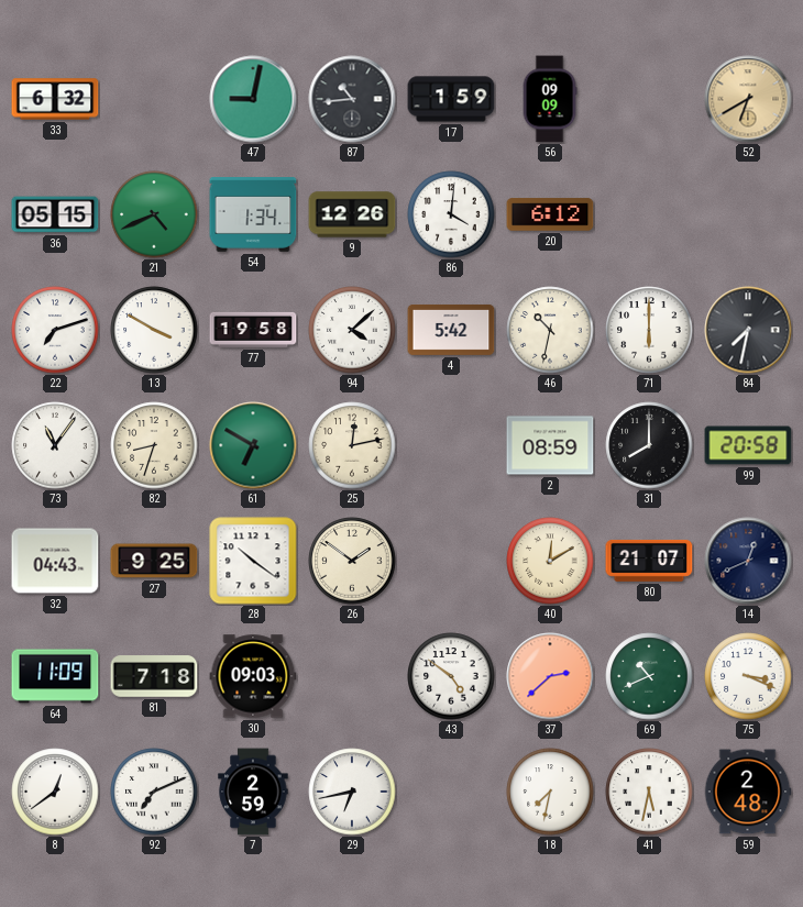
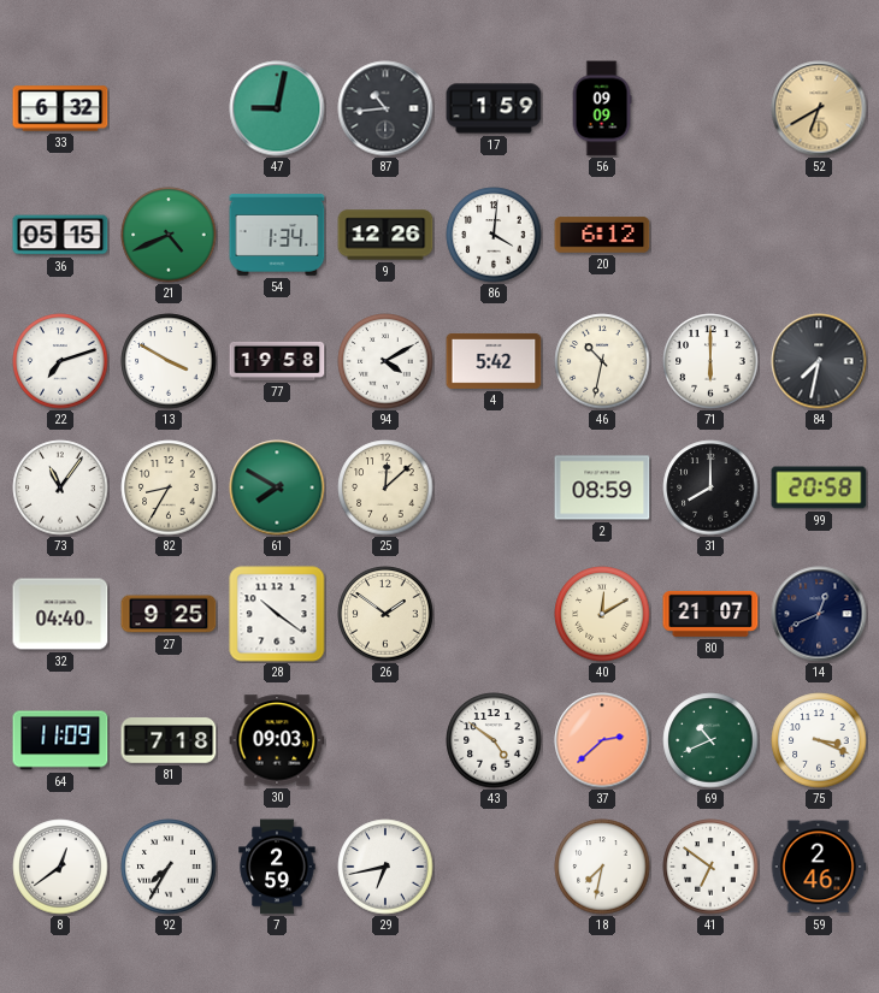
94: 4:08 -> 4:10
82: 8:33 -> 8:35
61: 6:50 -> 7:50
25: 12:13 -> 12:08
32: 04:43 -> 04:40
92: 7:11 -> 7:35
41: 5:32 -> 6:51
59: 2:48 -> 2:46
